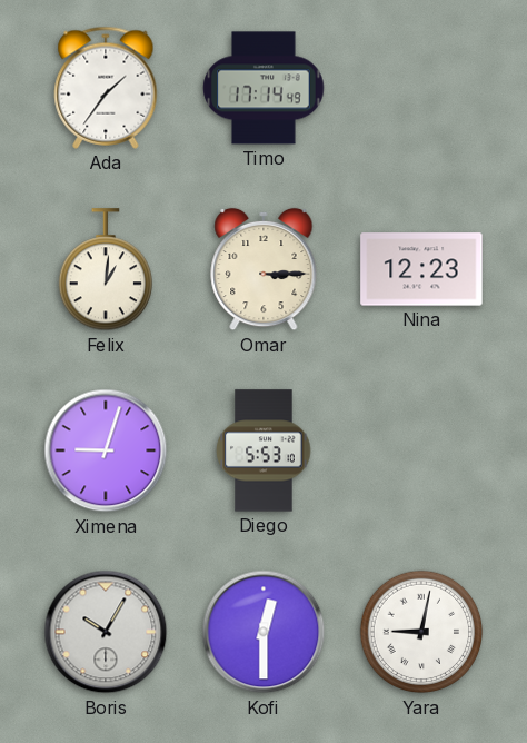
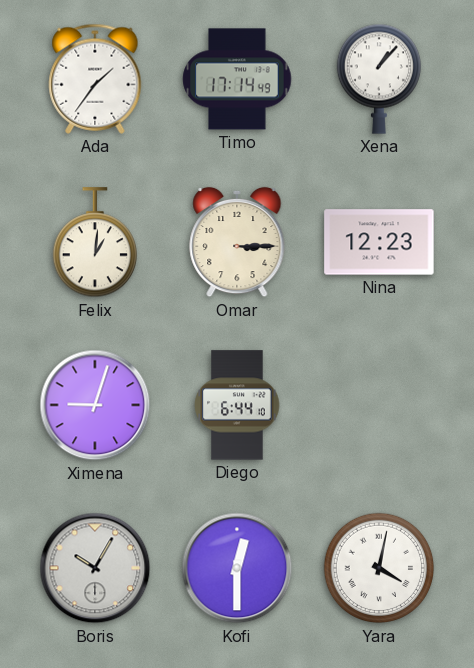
Xena: none -> 1:07
Diego: 5:53 -> 6:44
Yara: 9:02 -> 4:02
